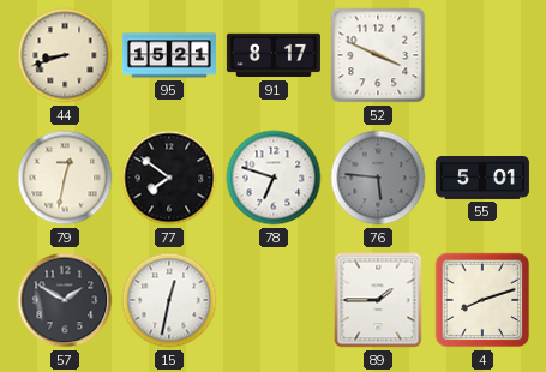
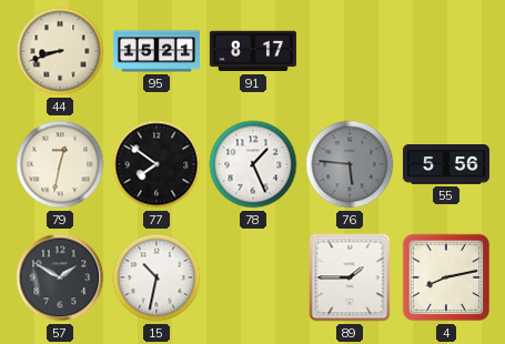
52: 3:49 -> none
78: 6:48 -> 1:26
55: 5:01 -> 5:56
15: 12:32 -> 10:32
4: 8:12 -> 8:13
